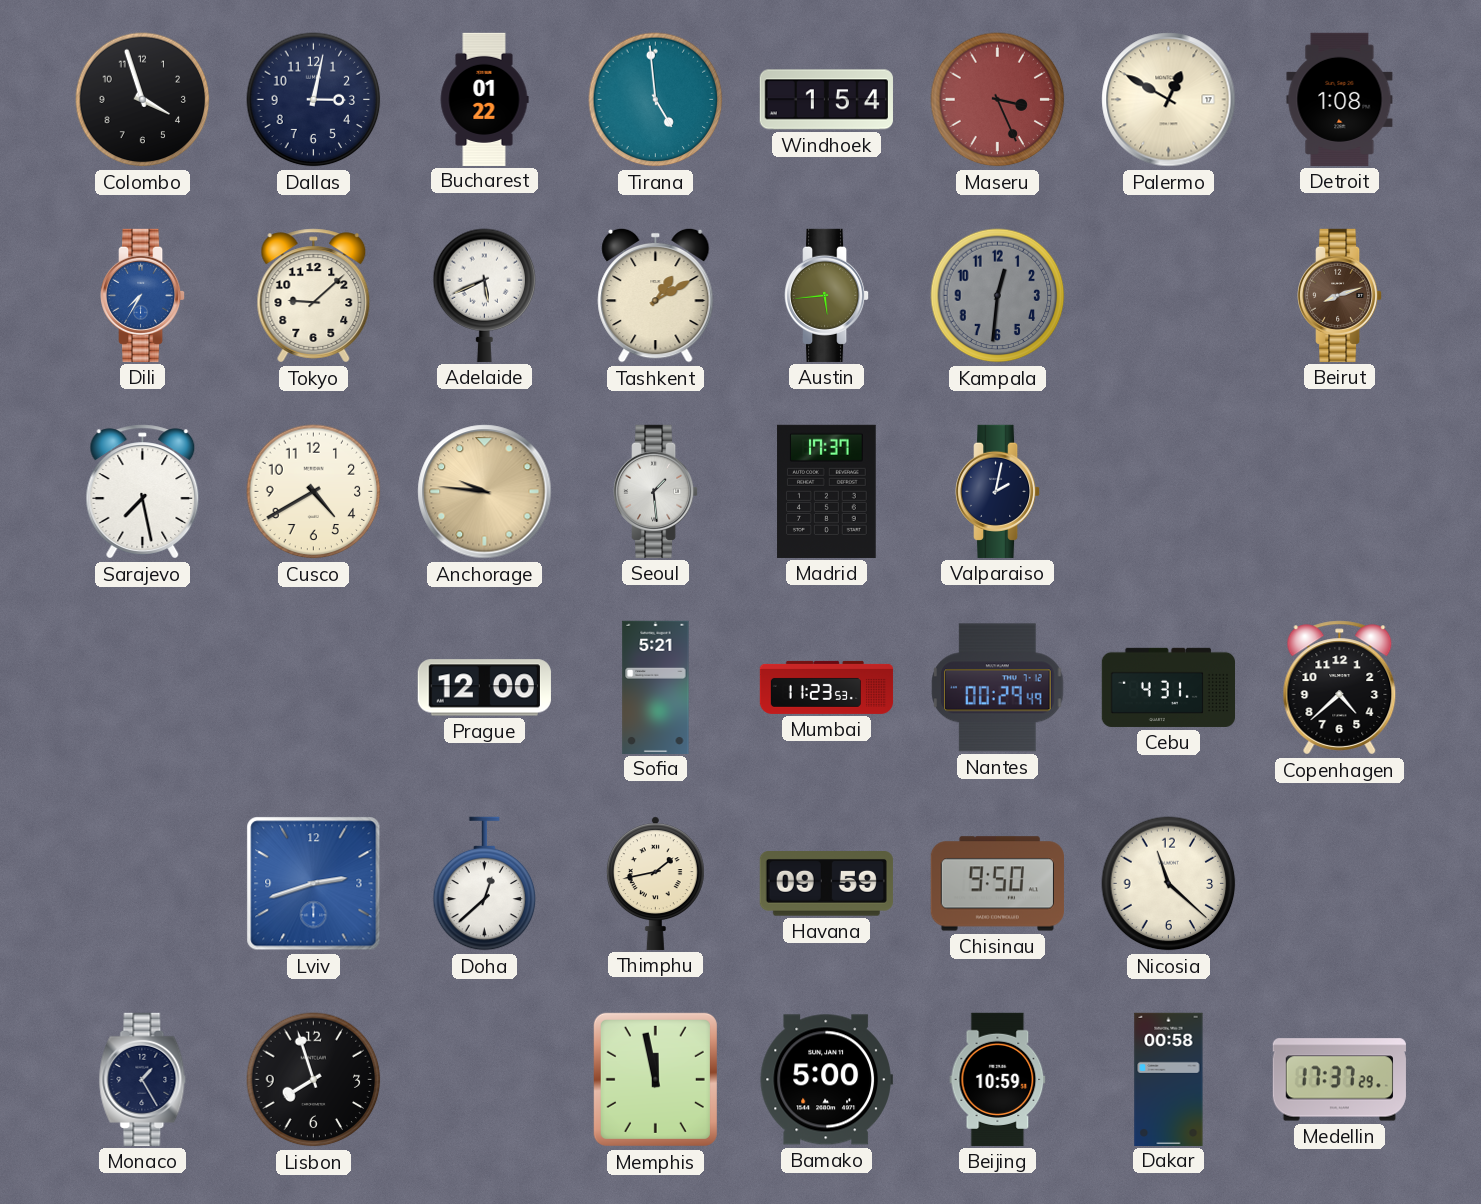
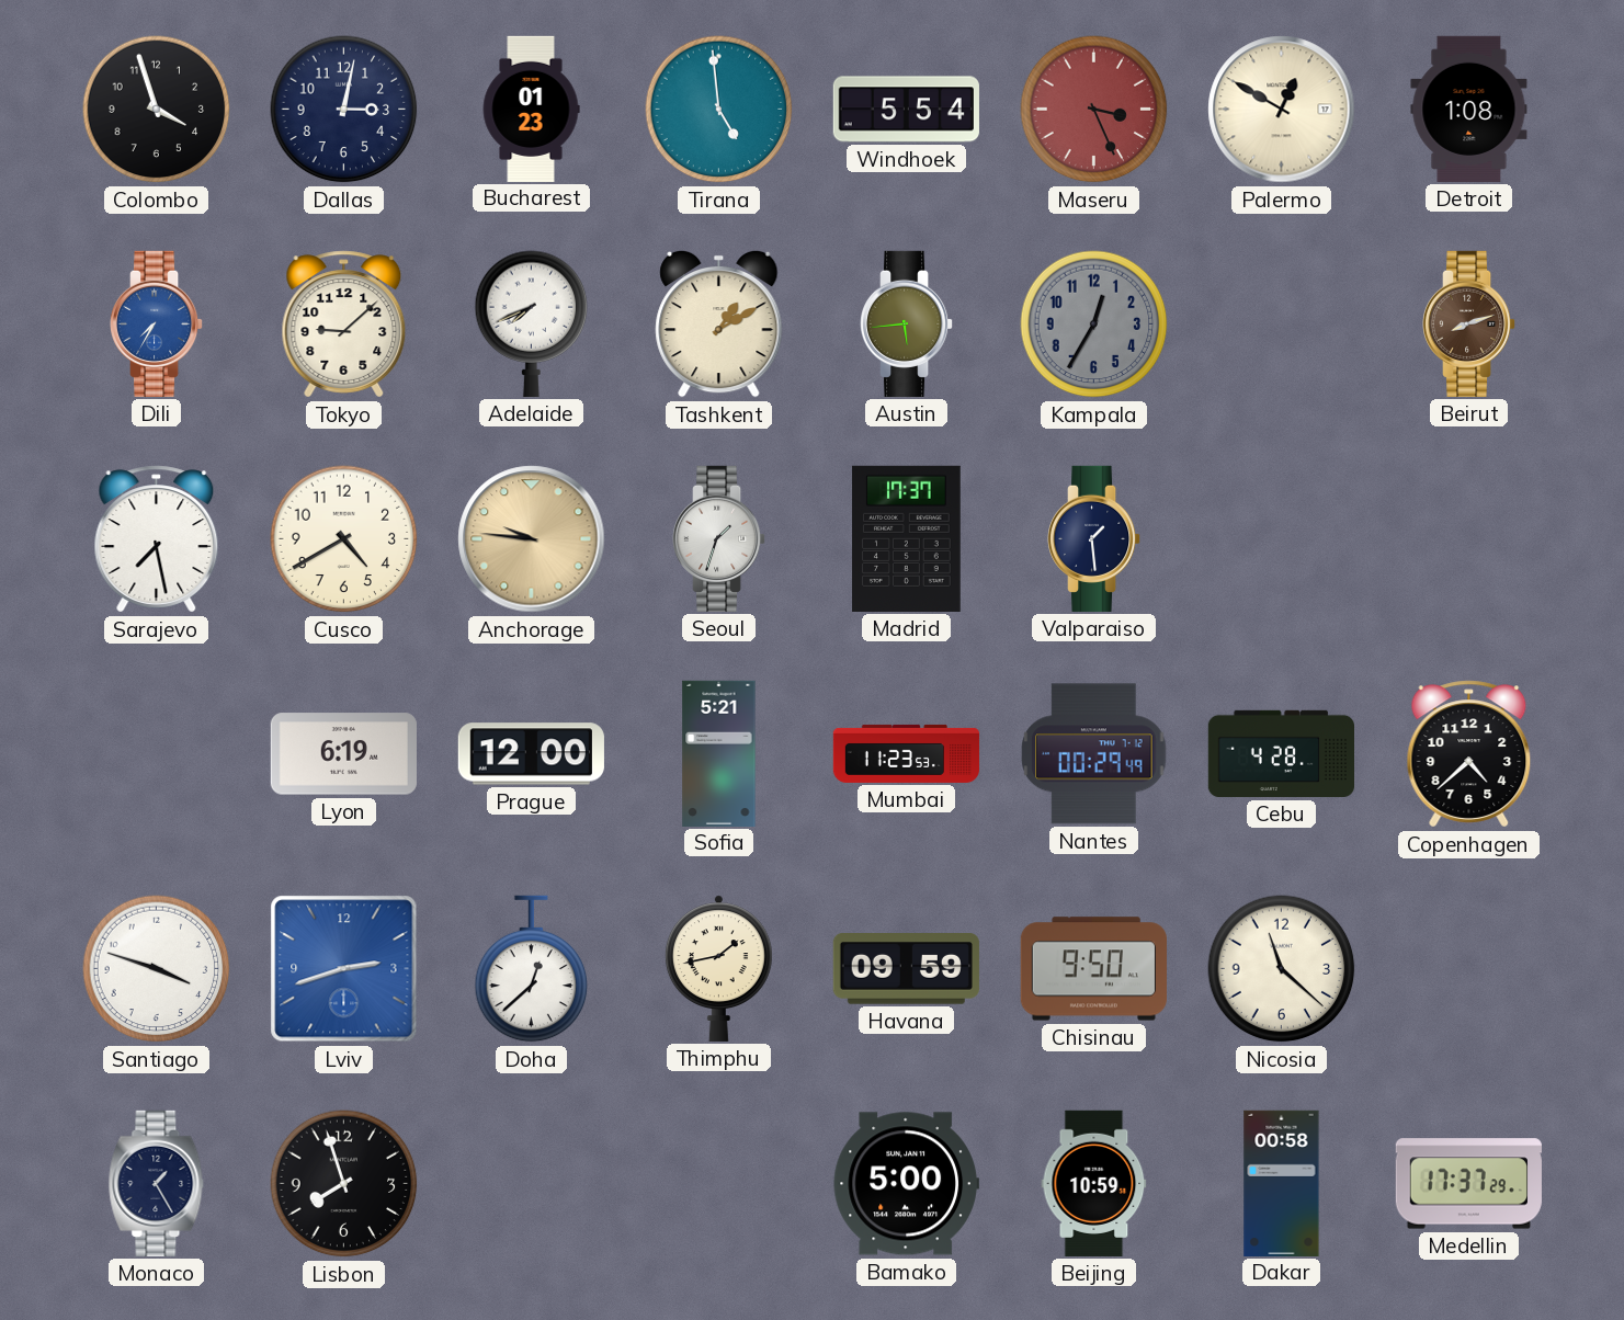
Bucharest: 01:22 -> 01:23
Windhoek: 1:54 -> 5:54
Adelaide: 5:41 -> 7:41
Kampala: 12:31 -> 12:35
Seoul: 1:29 -> 1:33
Valparaiso: 2:02 -> 1:29
Lyon: none -> 6:19
Cebu: 4:31 -> 4:28
Santiago: none -> 3:48
Memphis: 11:58 -> none
